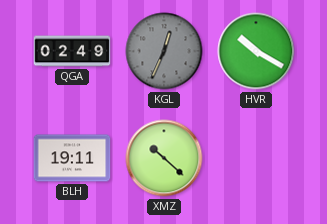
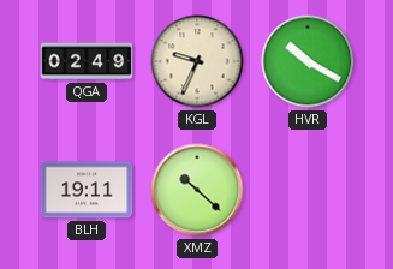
KGL: 12:34 -> 9:34
KGL dial: grey -> cream
